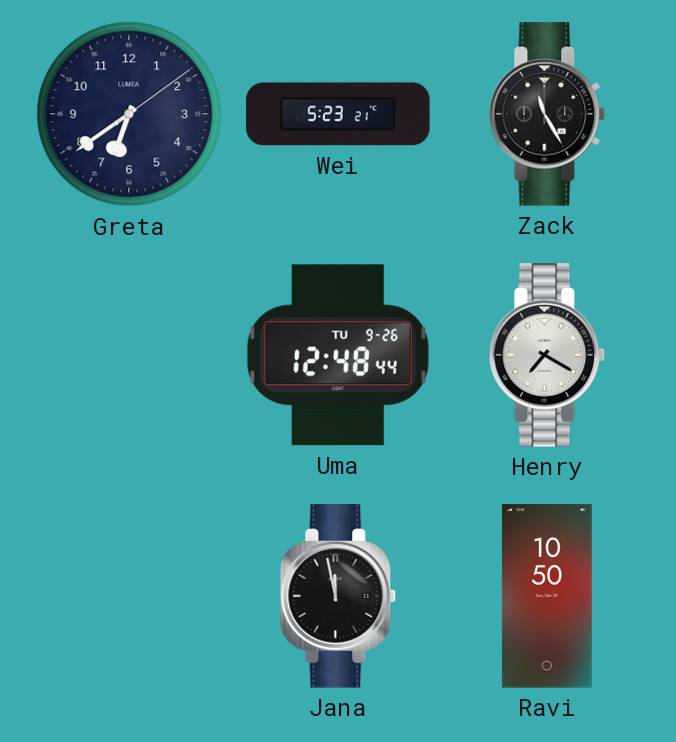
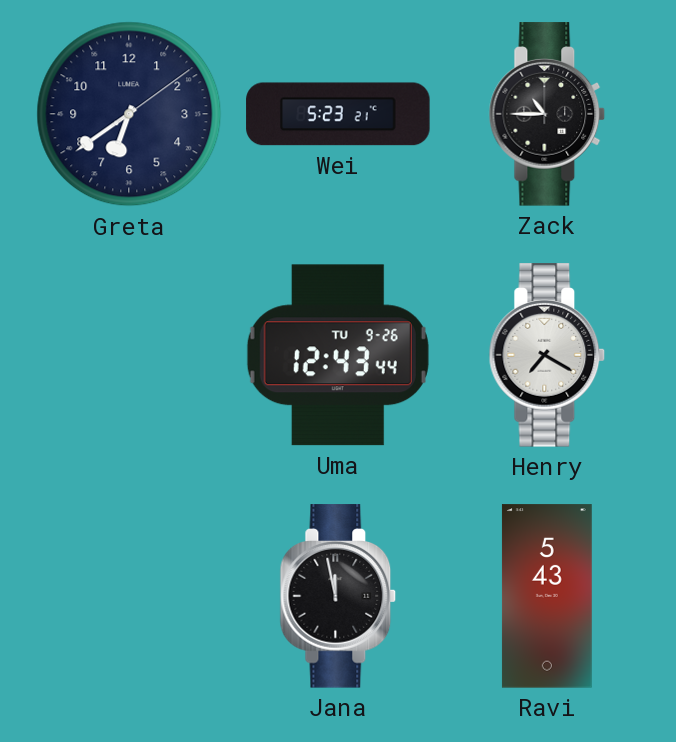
Zack: 11:25 -> 10:45
Uma: 12:48 -> 12:43
Ravi: 10:50 -> 5:43
